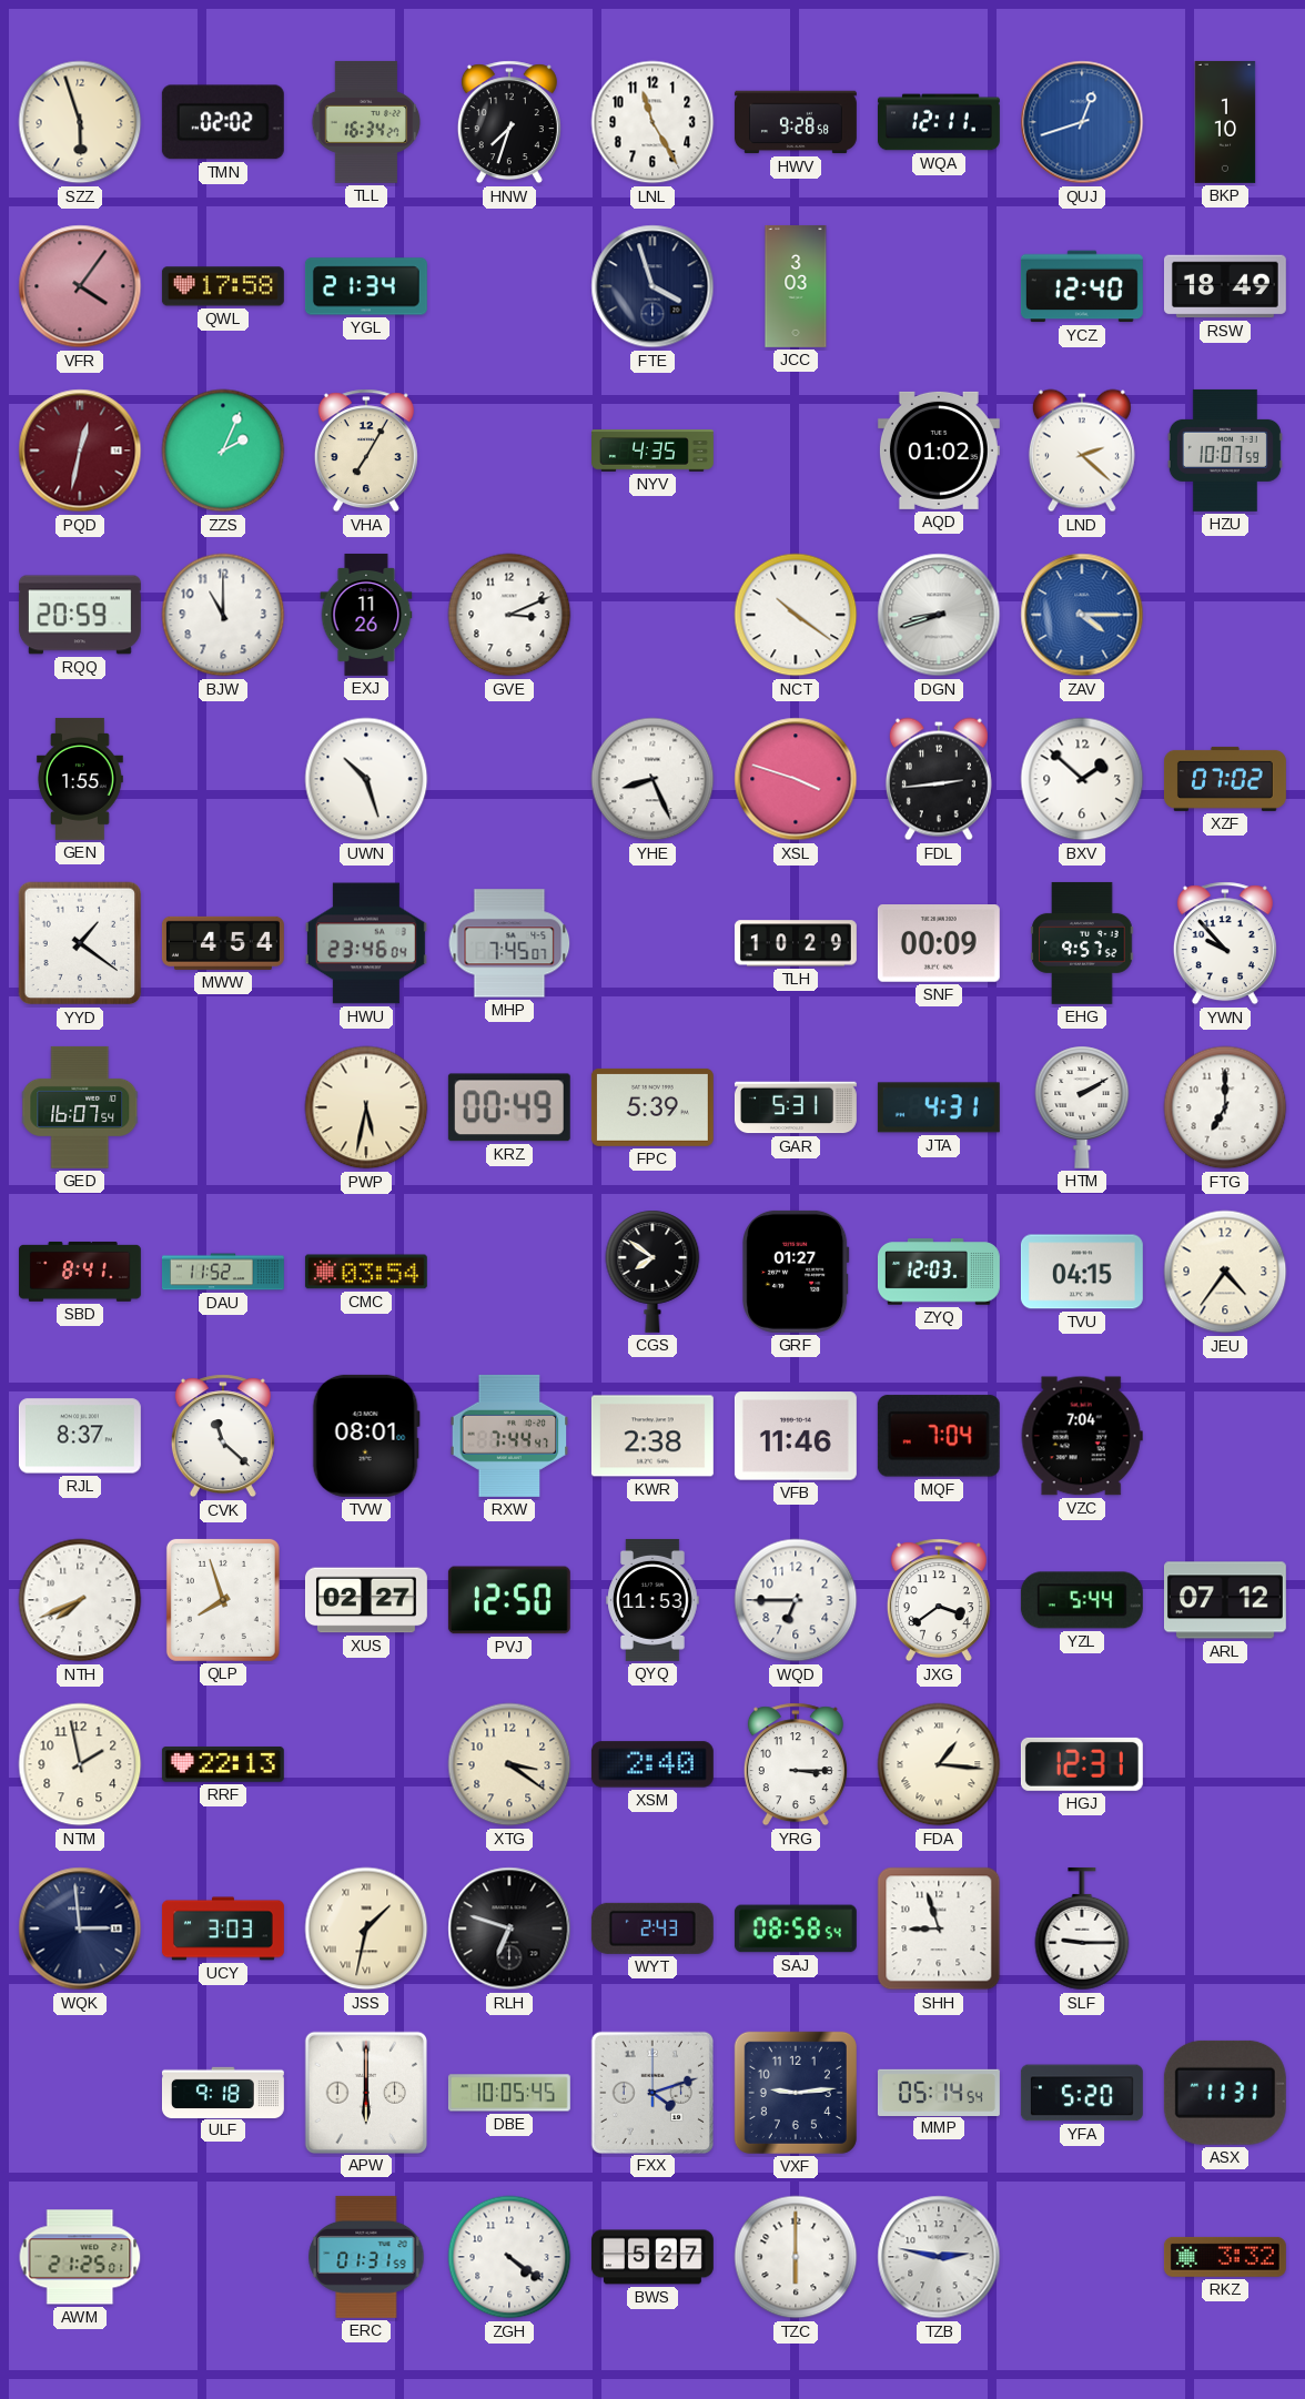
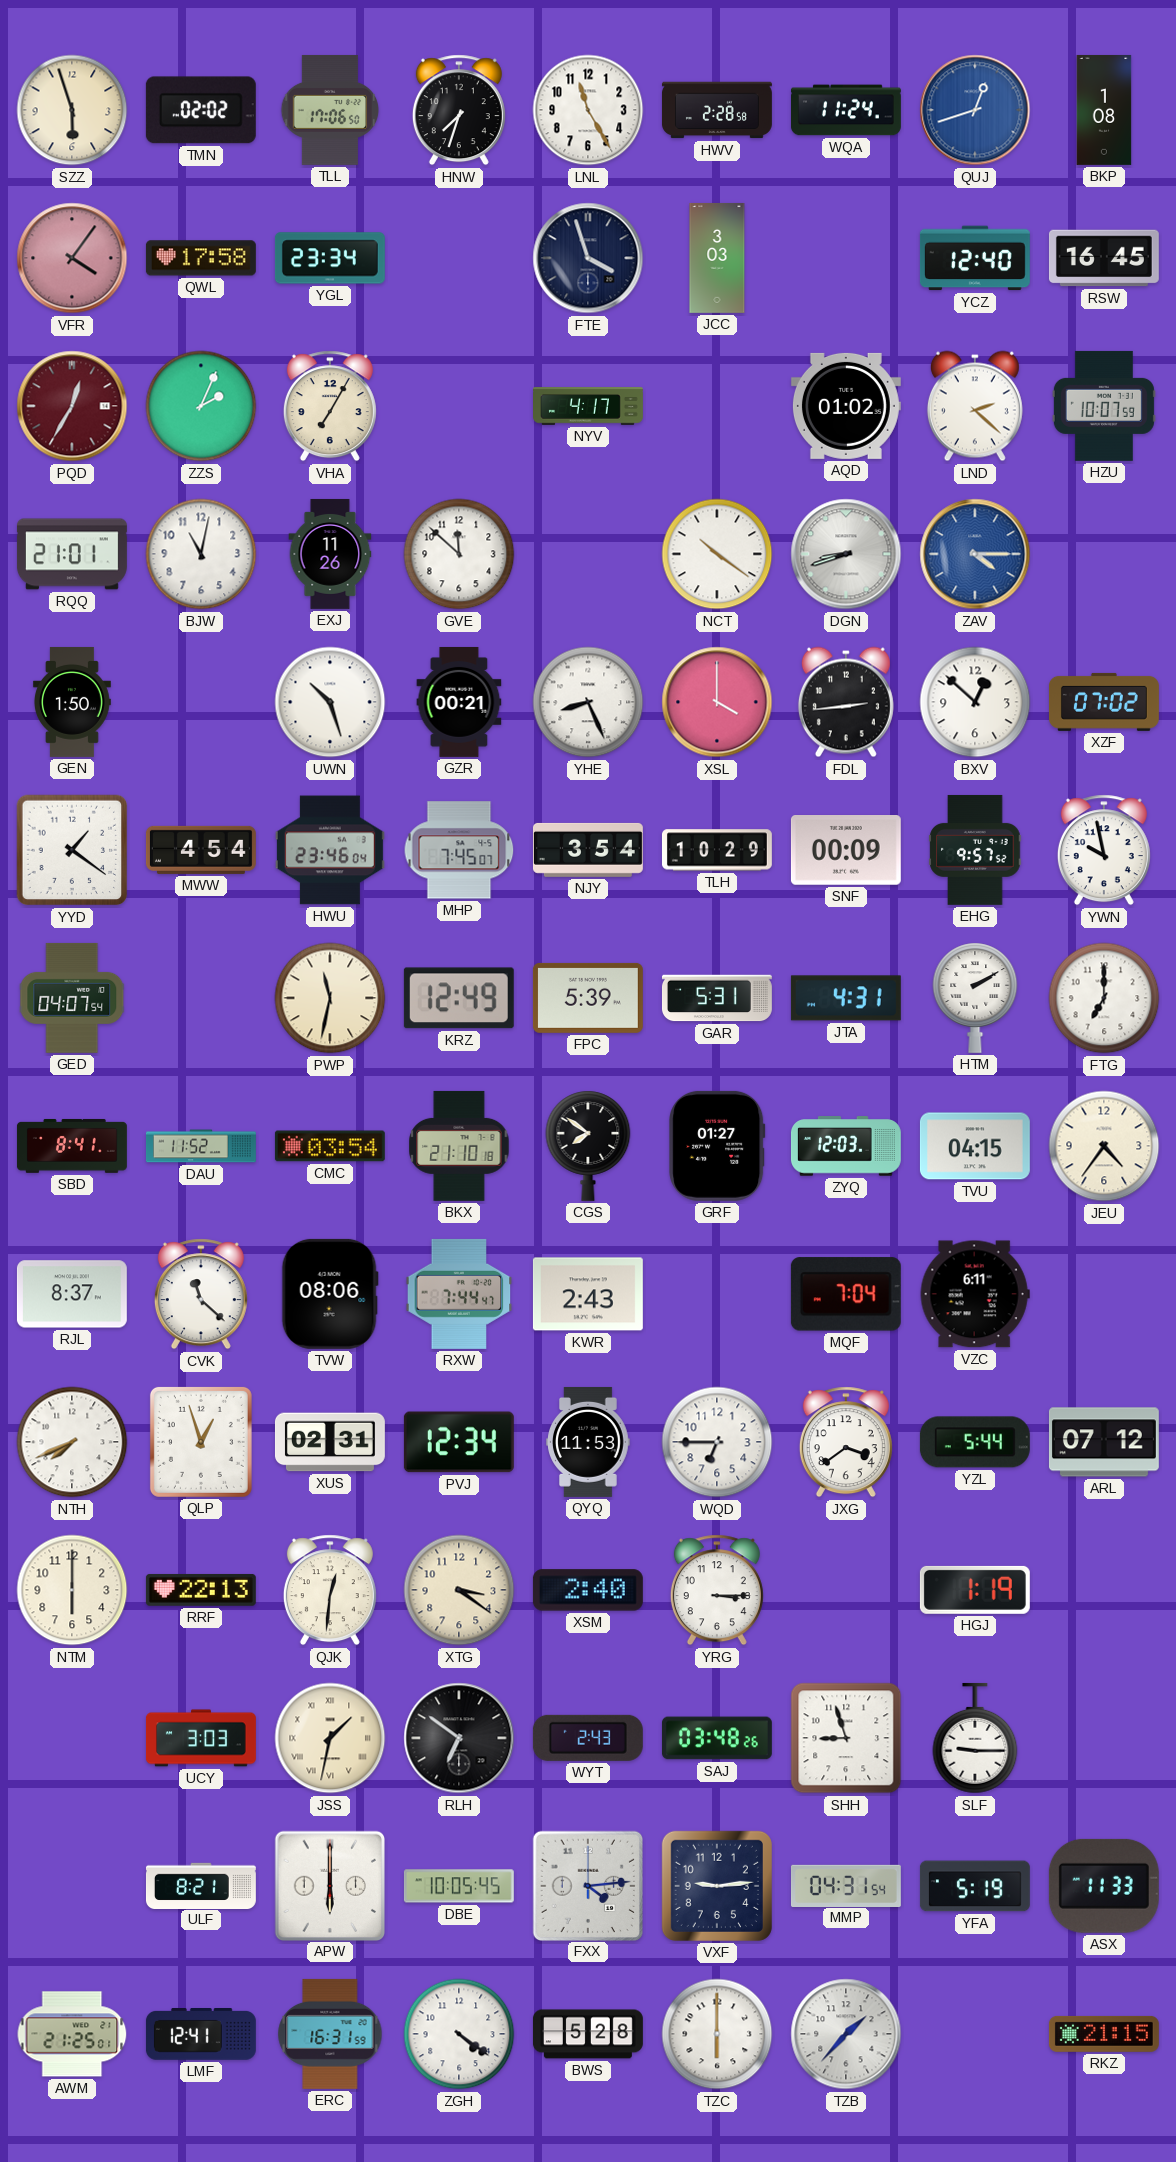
TLL: 16:34 -> 17:06
HWV: 9:28 -> 2:28
WQA: 12:11 -> 11:24
BKP: 1:10 -> 1:08
YGL: 21:34 -> 23:34
RSW: 18:49 -> 16:45
PQD: 12:32 -> 12:35
NYV: 4:35 -> 4:17
RQQ: 20:59 -> 21:01
BJW: 11:00 -> 11:02
GVE: 3:11 -> 11:52
GEN: 1:55 -> 1:50
GZR: none -> 00:21
XSL: 3:48 -> 4:00
BXV: 1:52 -> 12:52
NJY: none -> 3:54
YWN: 9:53 -> 9:58
GED: 16:07 -> 04:07
PWP: 5:32 -> 11:32
KRZ: 00:49 -> 12:49
BKX: none -> 21:10
TVW: 08:01 -> 08:06
KWR: 2:38 -> 2:43
VFB: 11:46 -> none
VZC: 7:04 -> 6:11
QLP: 7:57 -> 12:57
XUS: 02:27 -> 02:31
PVJ: 12:50 -> 12:34
NTM: 1:58 -> 6:00
QJK: none -> 12:31
FDA: 1:16 -> none
HGJ: 12:31 -> 1:19
WQK: 2:59 -> none
RLH: 6:48 -> 6:51
SAJ: 08:58 -> 03:48
ULF: 9:18 -> 8:21
FXX: 4:12 -> 4:14
MMP: 05:14 -> 04:31
YFA: 5:20 -> 5:19
ASX: 11:31 -> 11:33
LMF: none -> 12:41
ERC: 01:31 -> 16:31
BWS: 5:27 -> 5:28
TZB: 2:47 -> 1:37
RKZ: 3:32 -> 21:15
